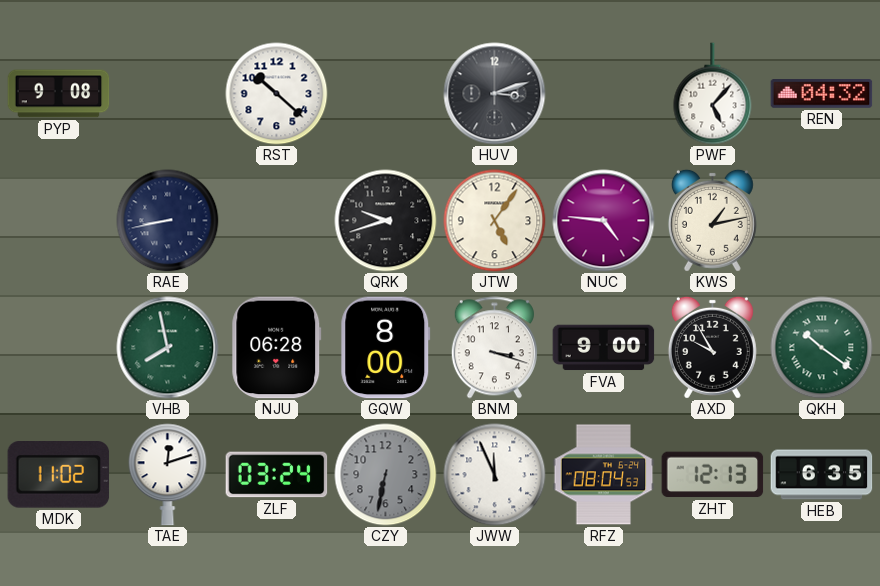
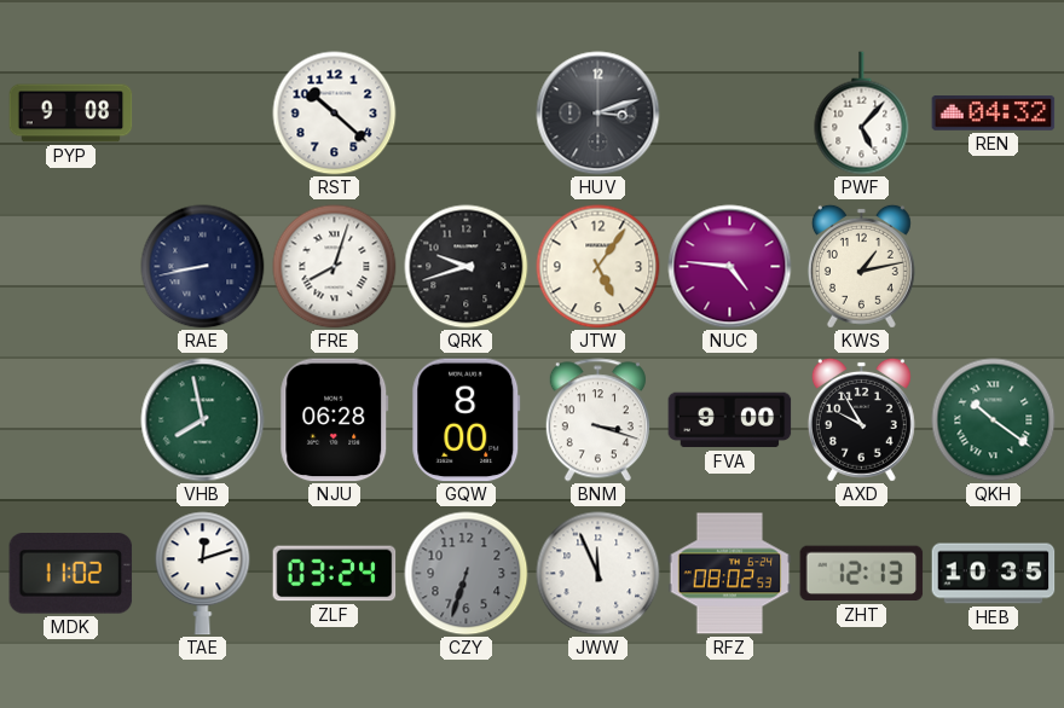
FRE: none -> 8:03
CZY: 6:32 -> 6:33
RFZ: 08:04 -> 08:02
HEB: 6:35 -> 10:35
